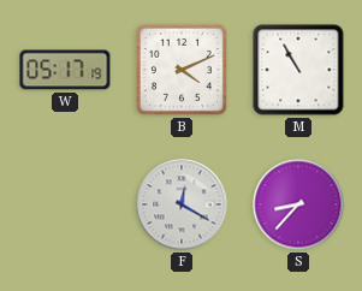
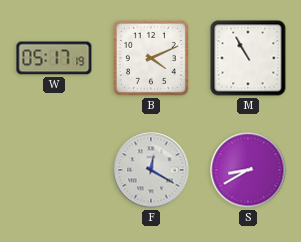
S: 8:37 -> 8:40
